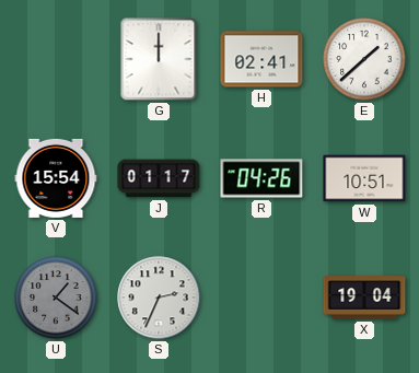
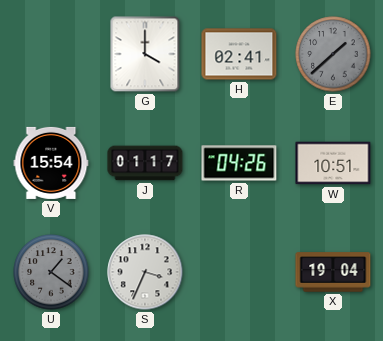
G: 12:00 -> 4:00
E dial: white -> grey
S: 2:34 -> 3:34
